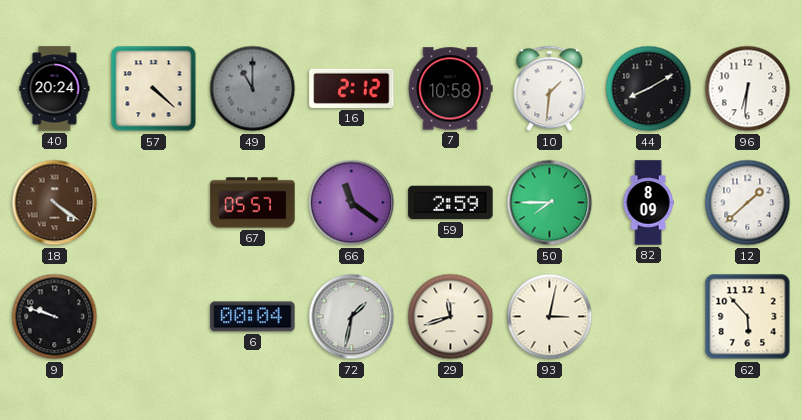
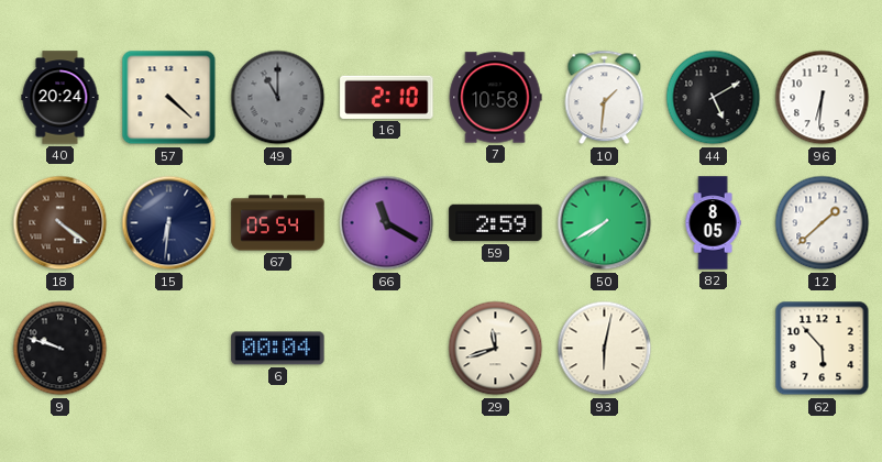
16: 2:12 -> 2:10
44: 8:10 -> 5:10
15: none -> 6:31
67: 05:57 -> 05:54
66: 11:21 -> 11:20
50: 7:45 -> 7:40
82: 8:09 -> 8:05
72: 1:32 -> none
93: 3:02 -> 6:02
